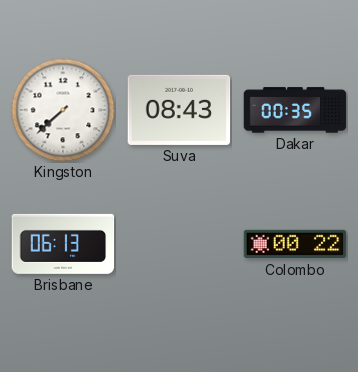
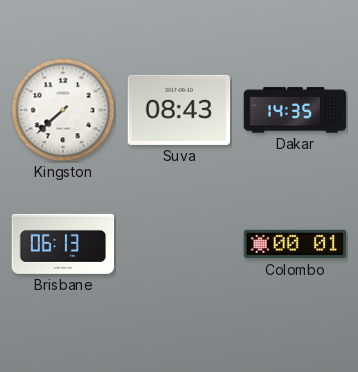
Dakar: 00:35 -> 14:35
Colombo: 00:22 -> 00:01
